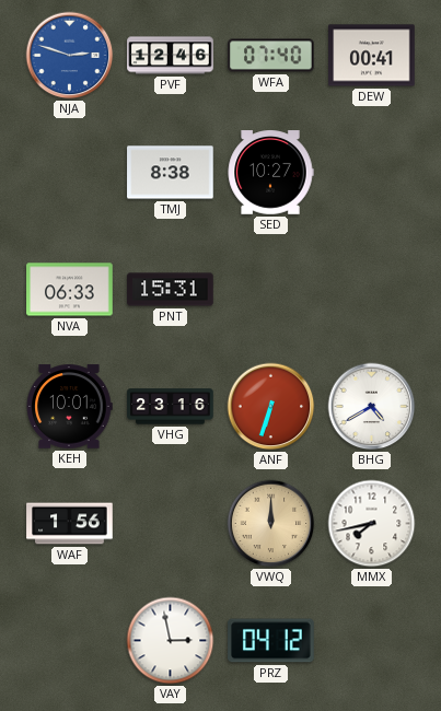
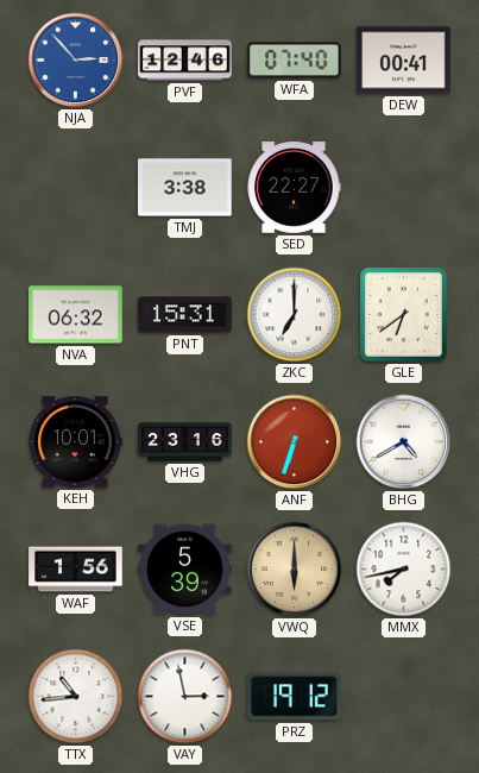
NJA: 2:48 -> 2:53
TMJ: 8:38 -> 3:38
SED: 10:27 -> 22:27
NVA: 06:33 -> 06:32
ZKC: none -> 7:00
GLE: none -> 6:39
VSE: none -> 5:39
VWQ: 12:00 -> 6:00
TTX: none -> 10:44
PRZ: 04:12 -> 19:12
